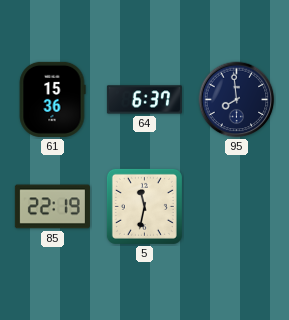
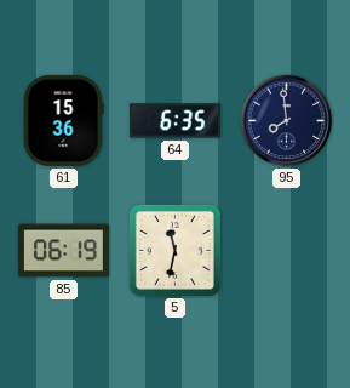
64: 6:37 -> 6:35
85: 22:19 -> 06:19
